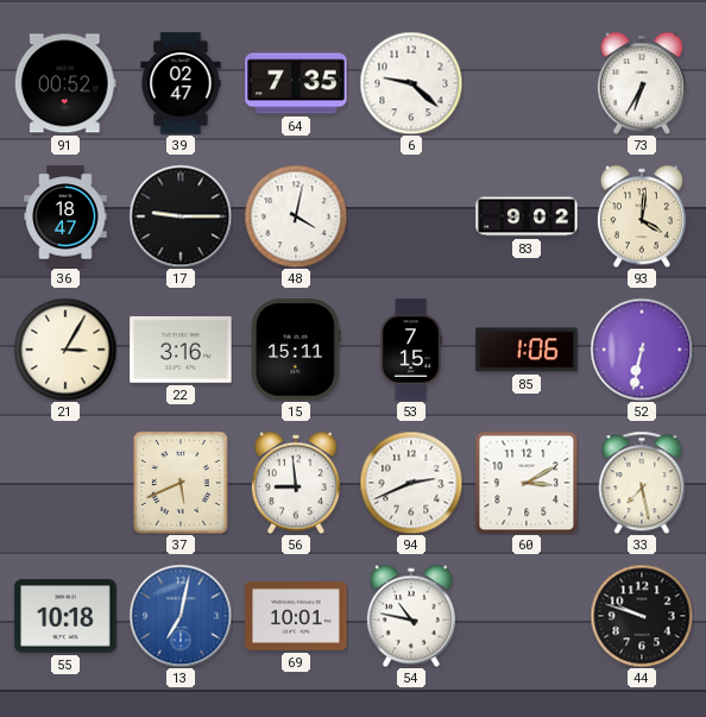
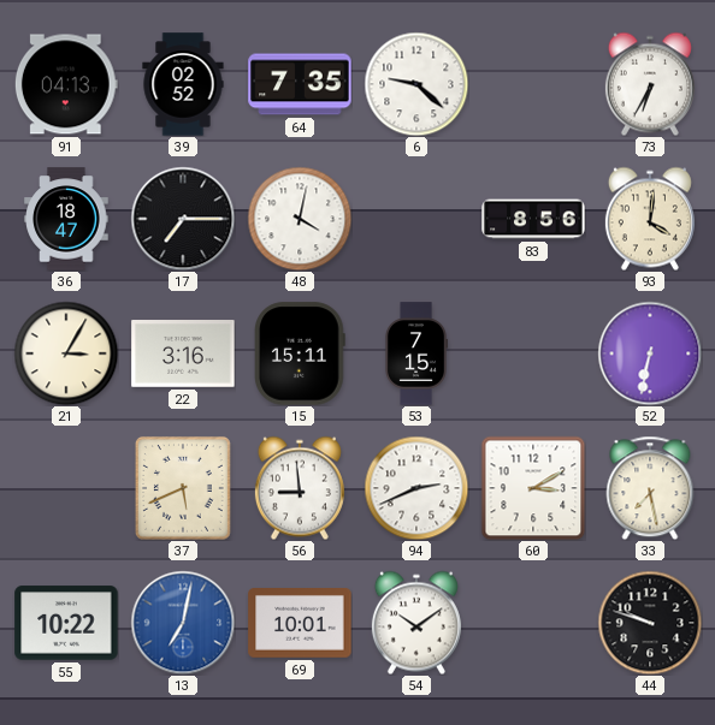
91: 00:52 -> 04:13
39: 02:47 -> 02:52
17: 9:15 -> 7:15
83: 9:02 -> 8:56
85: 1:06 -> none
55: 10:18 -> 10:22
54: 10:47 -> 10:09
